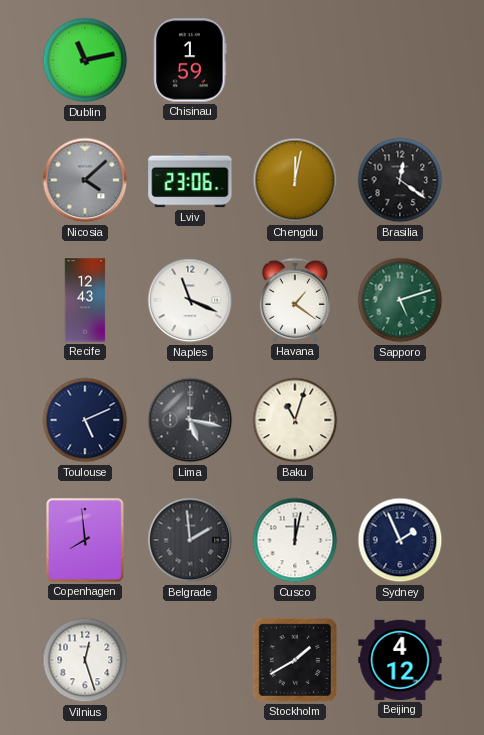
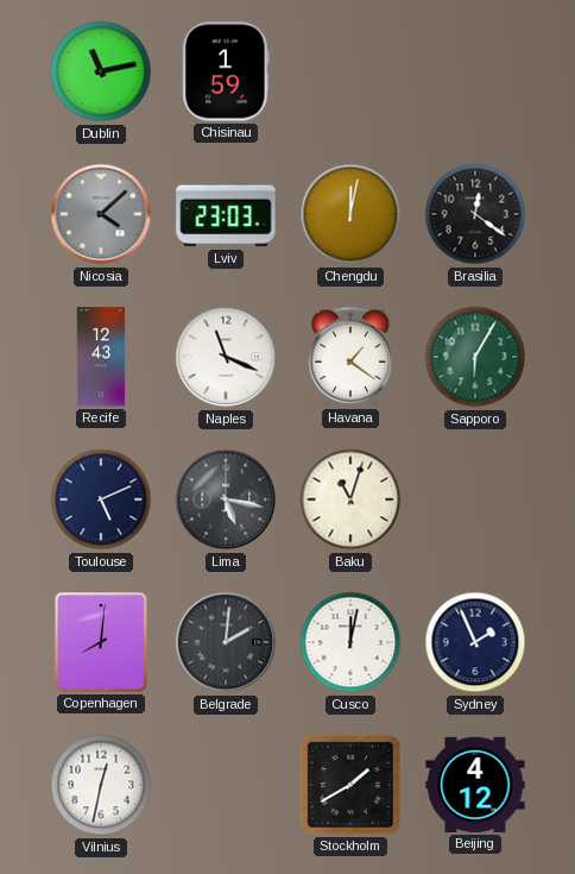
Lviv: 23:06 -> 23:03
Sapporo: 5:12 -> 6:05
Copenhagen: 7:59 -> 8:01
Belgrade: 1:59 -> 2:01
Vilnius: 12:27 -> 12:32
